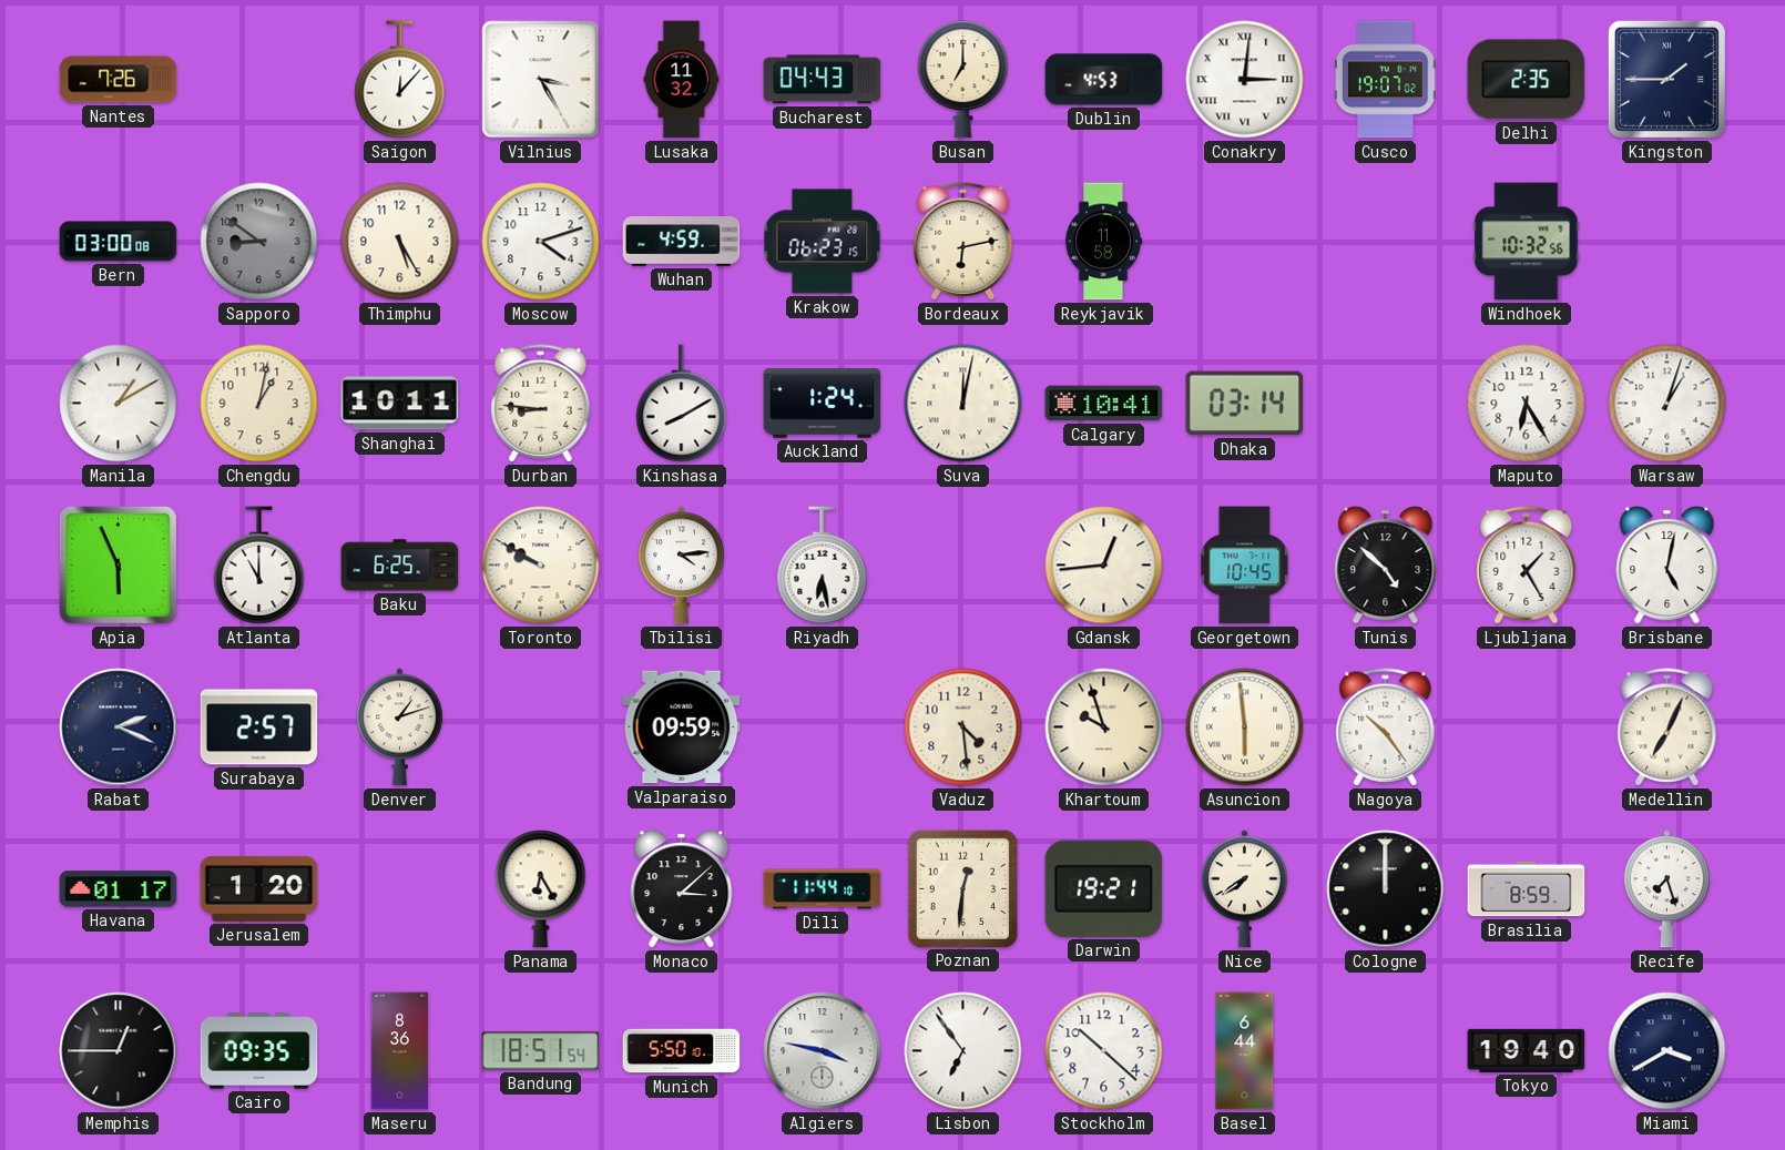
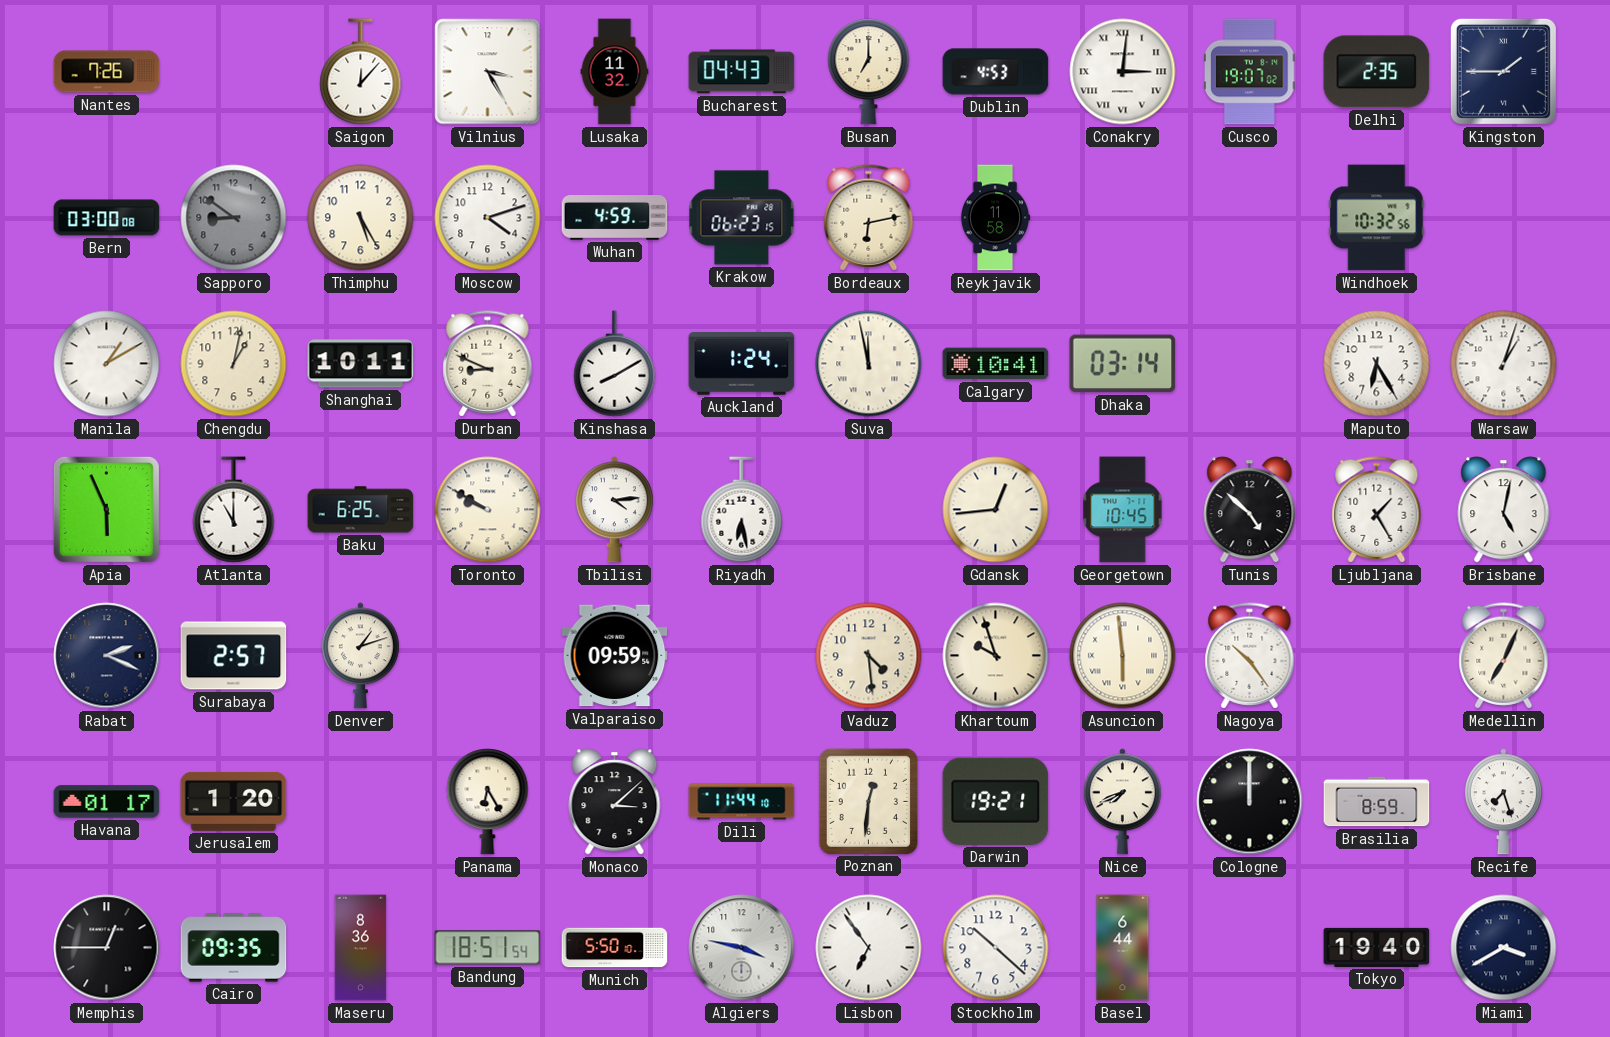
Durban: 8:46 -> 8:49
Suva: 12:02 -> 11:58
Nice: 7:39 -> 7:41
